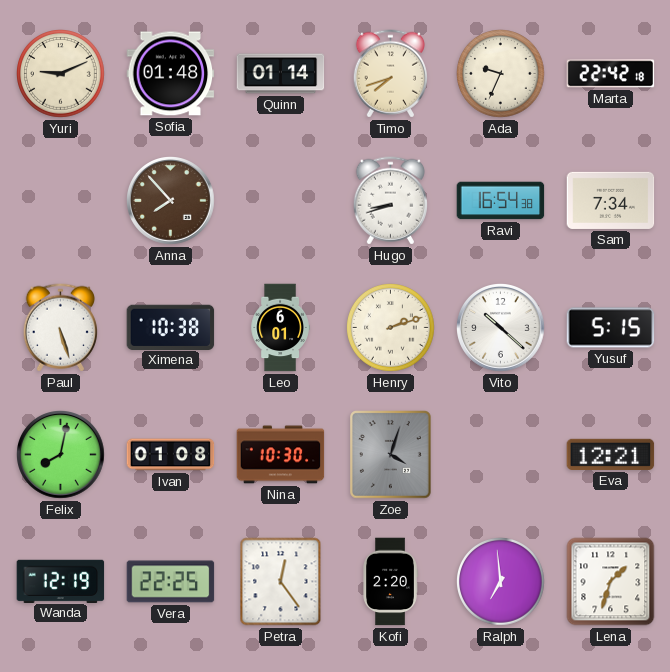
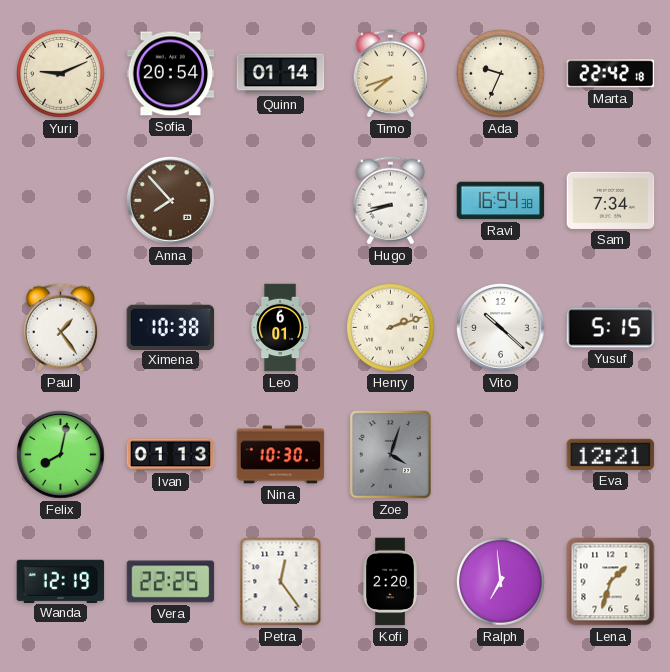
Sofia: 01:48 -> 20:54
Paul: 5:27 -> 1:24
Ivan: 01:08 -> 01:13
